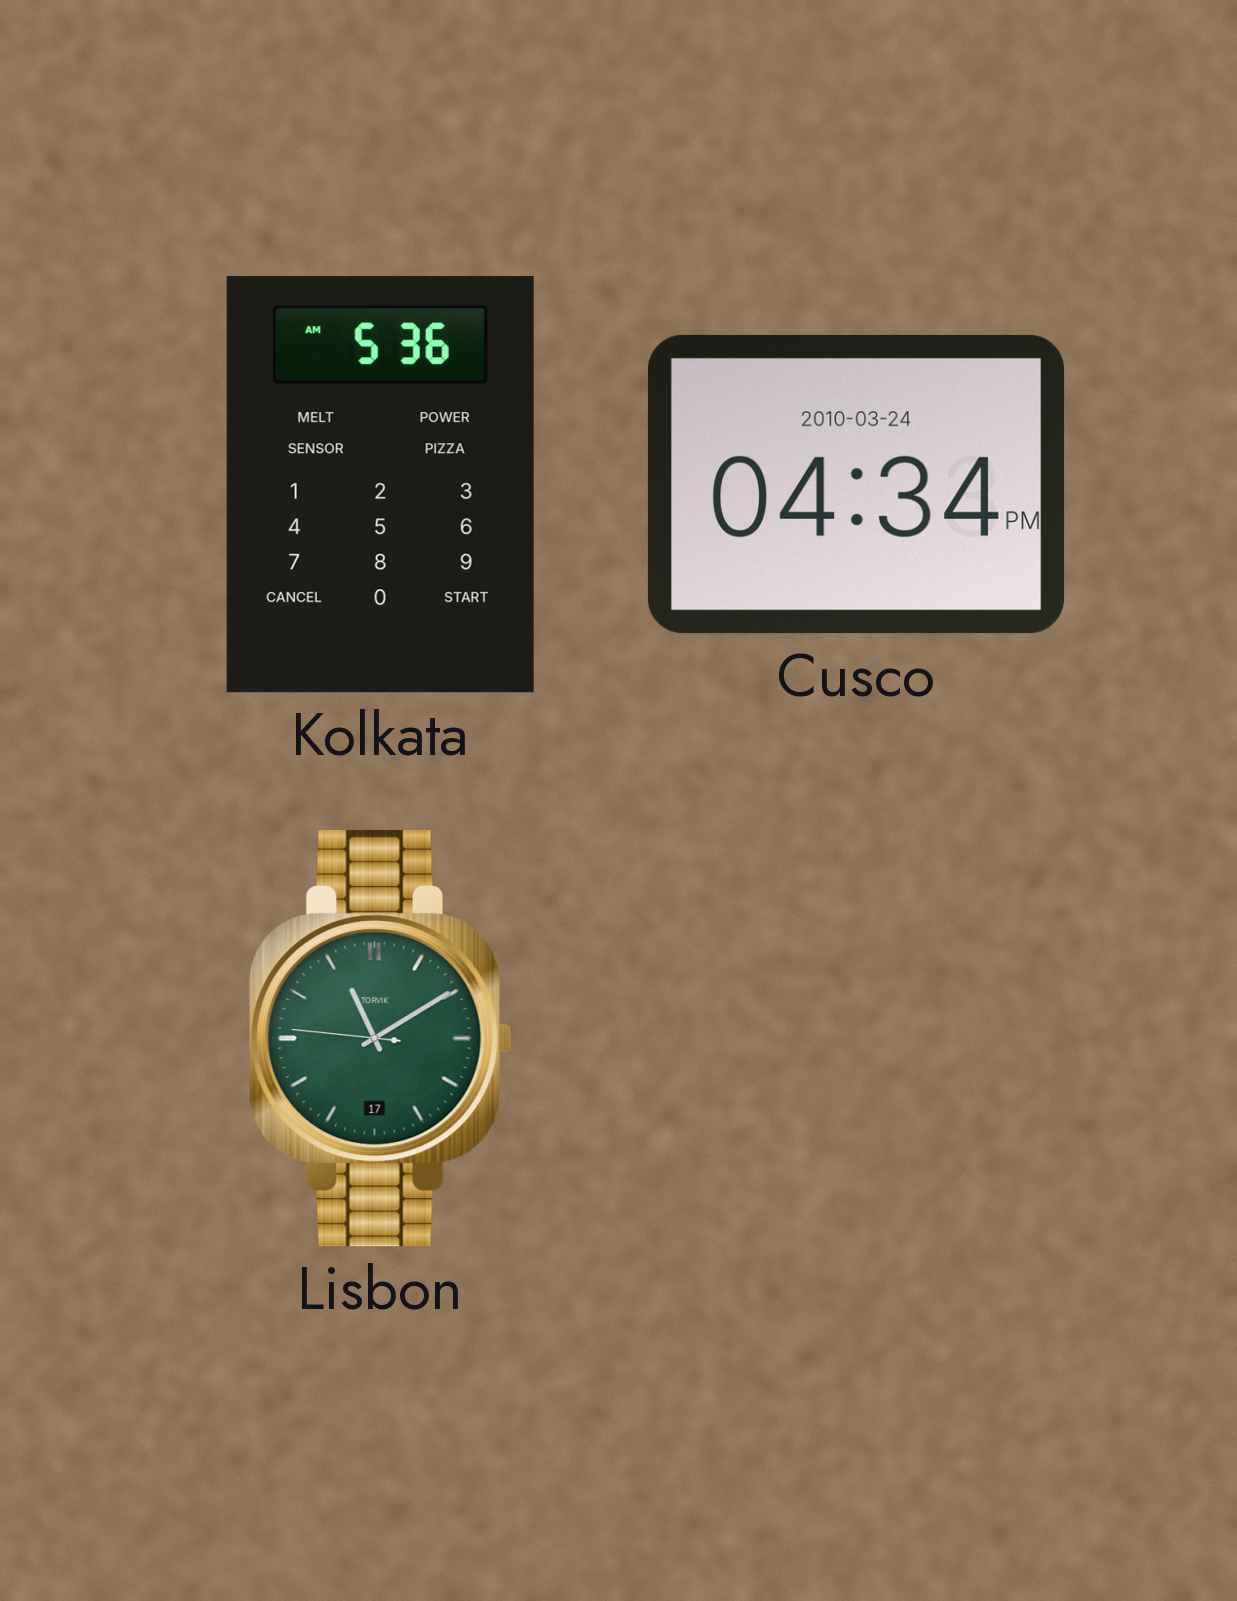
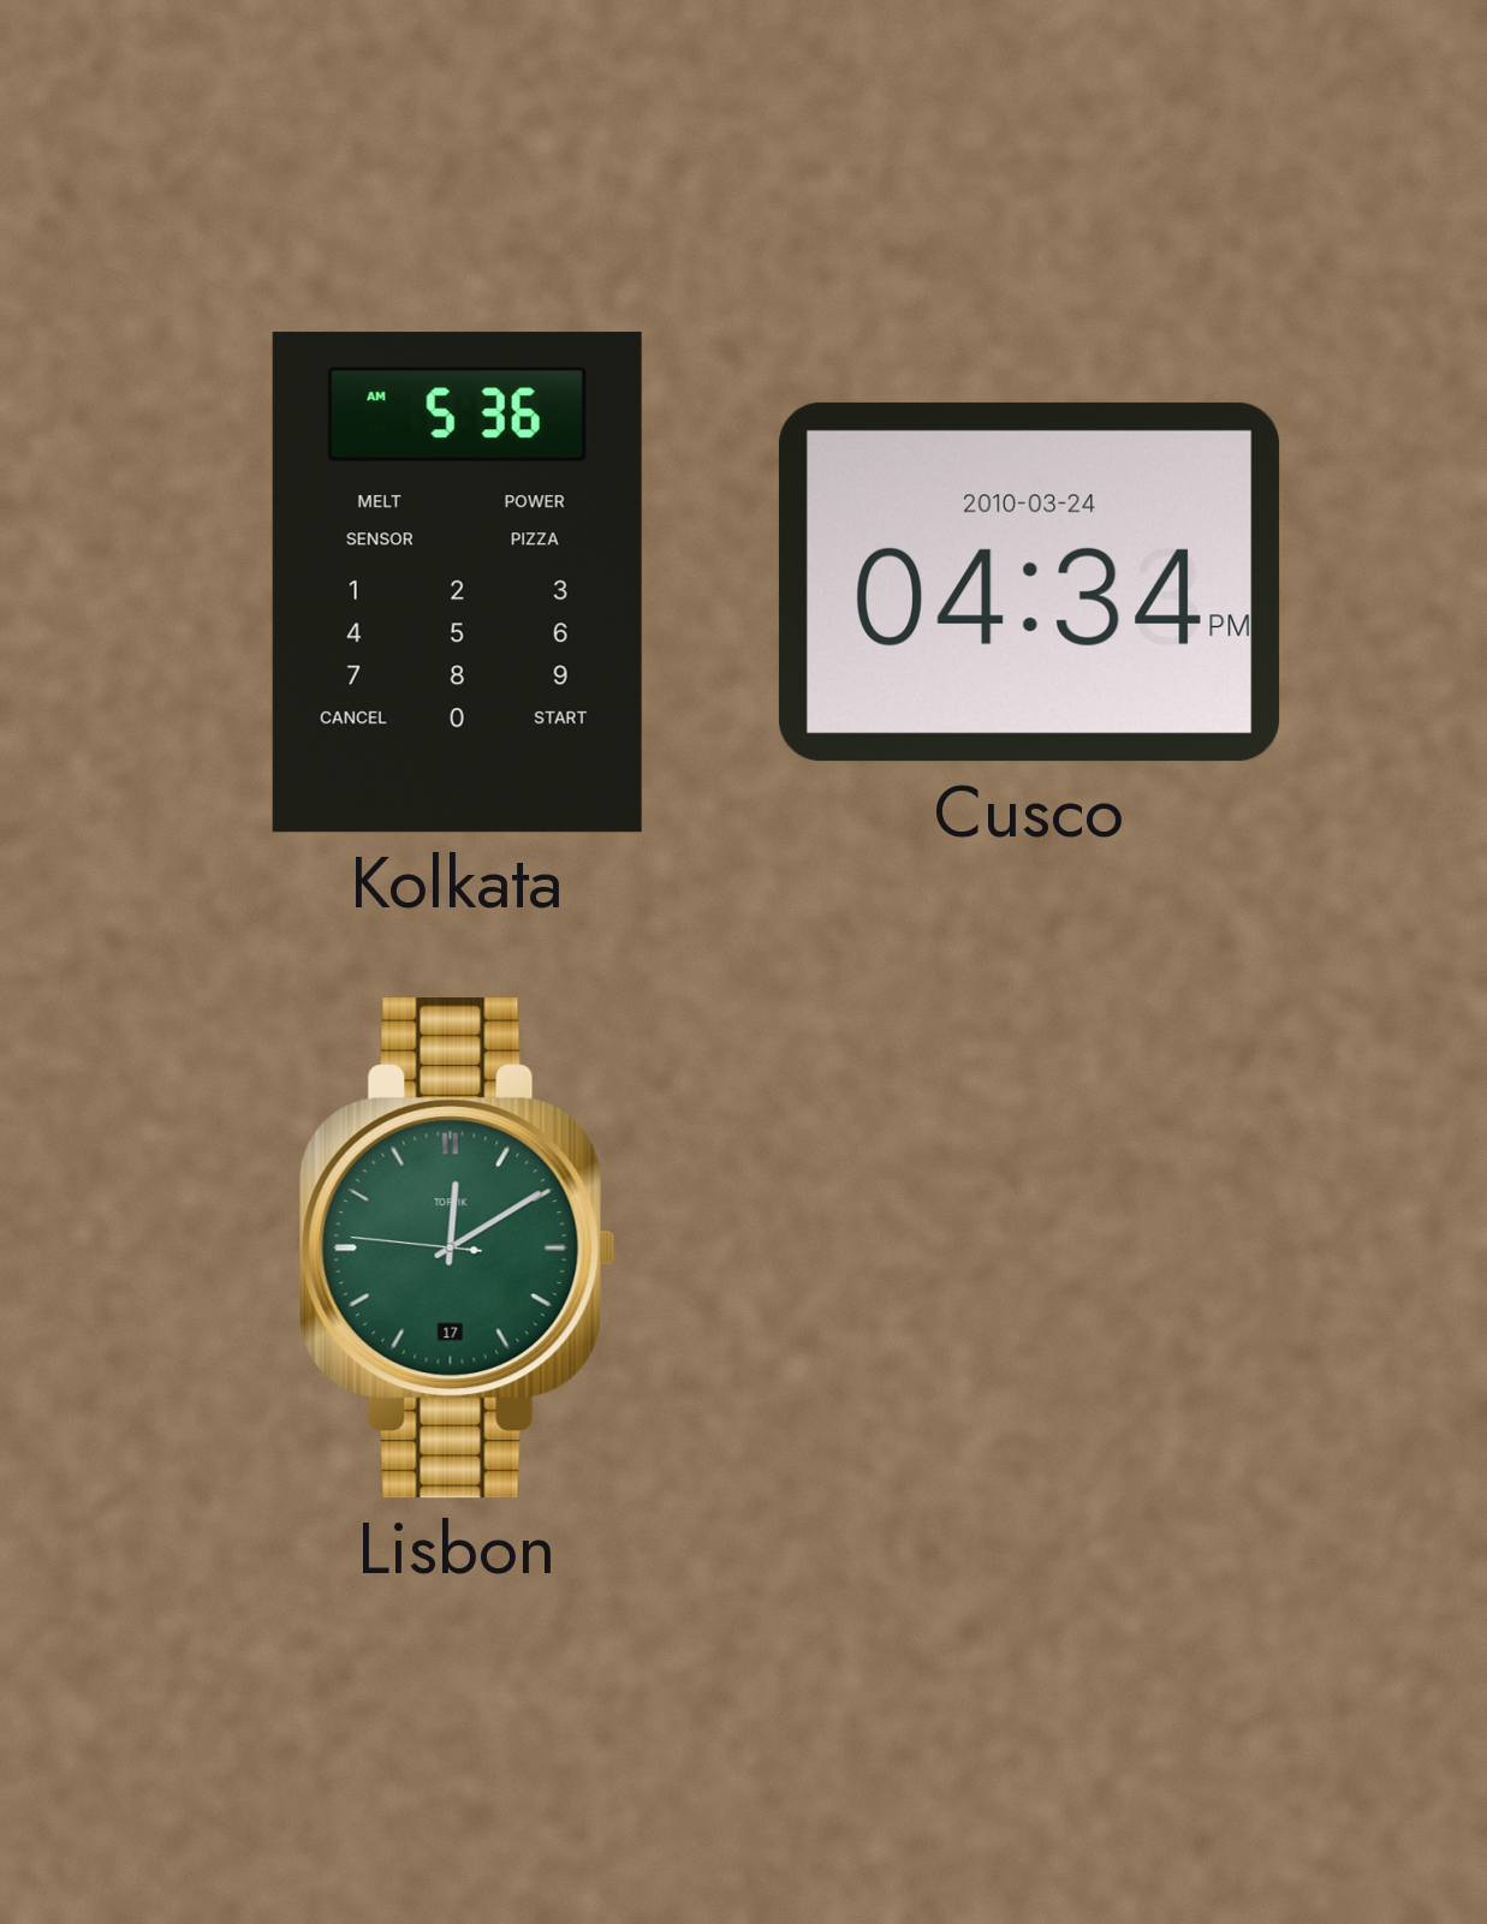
Lisbon: 11:09 -> 12:09
